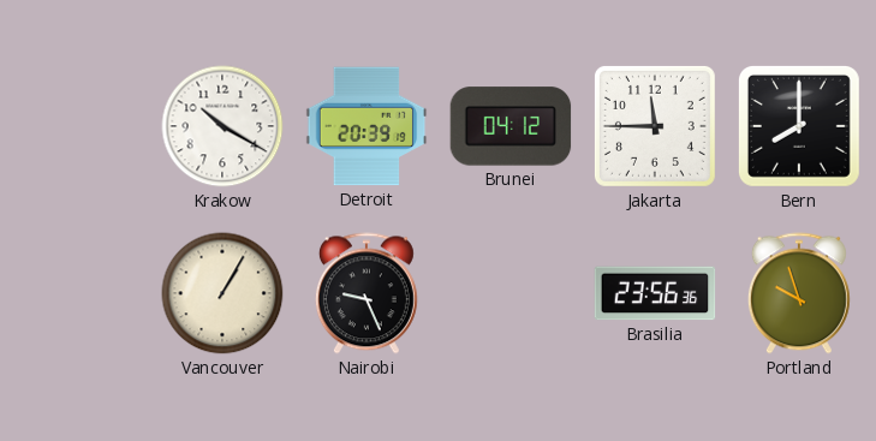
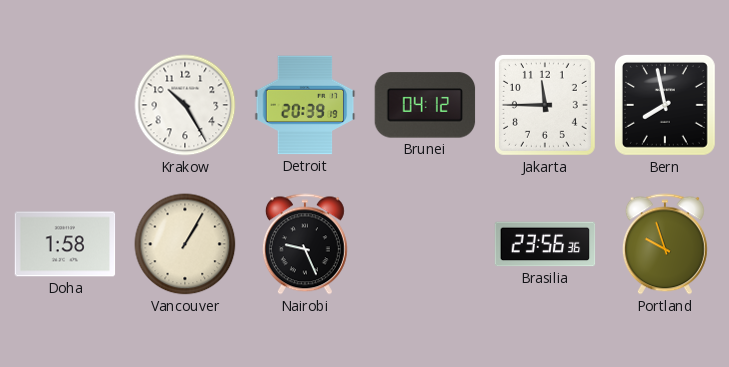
Krakow: 10:20 -> 10:25
Bern: 8:00 -> 7:58
Doha: none -> 1:58
